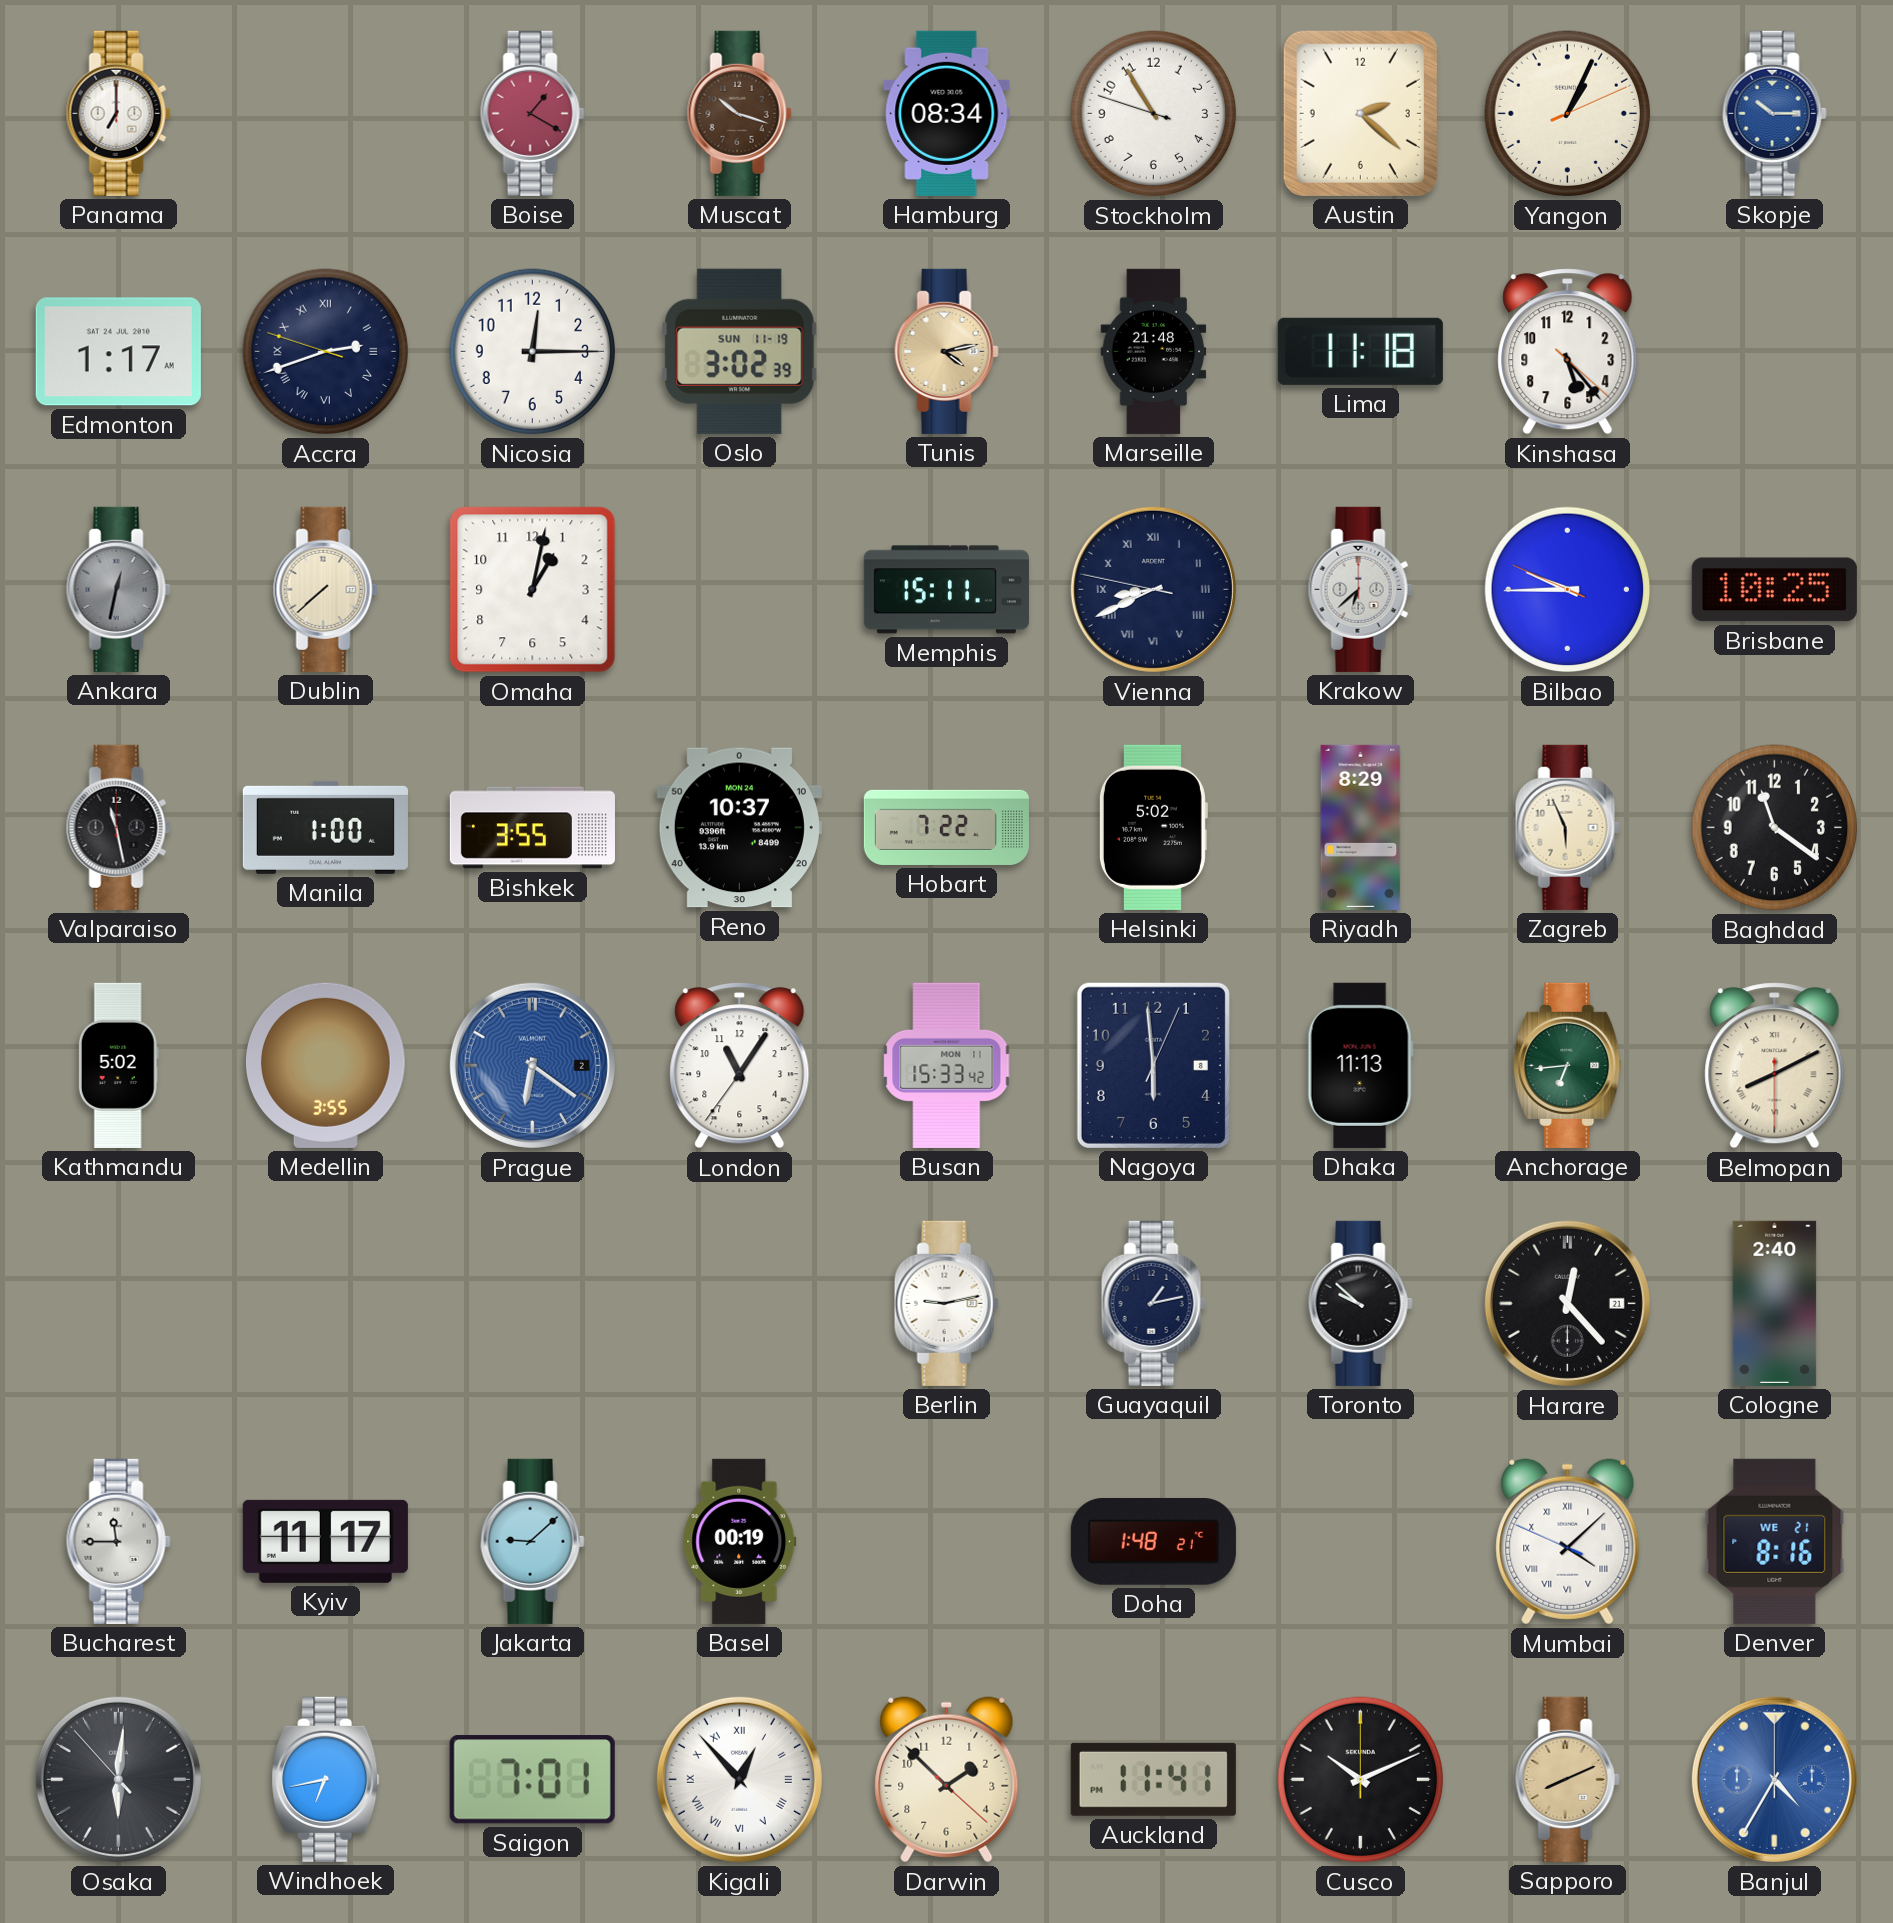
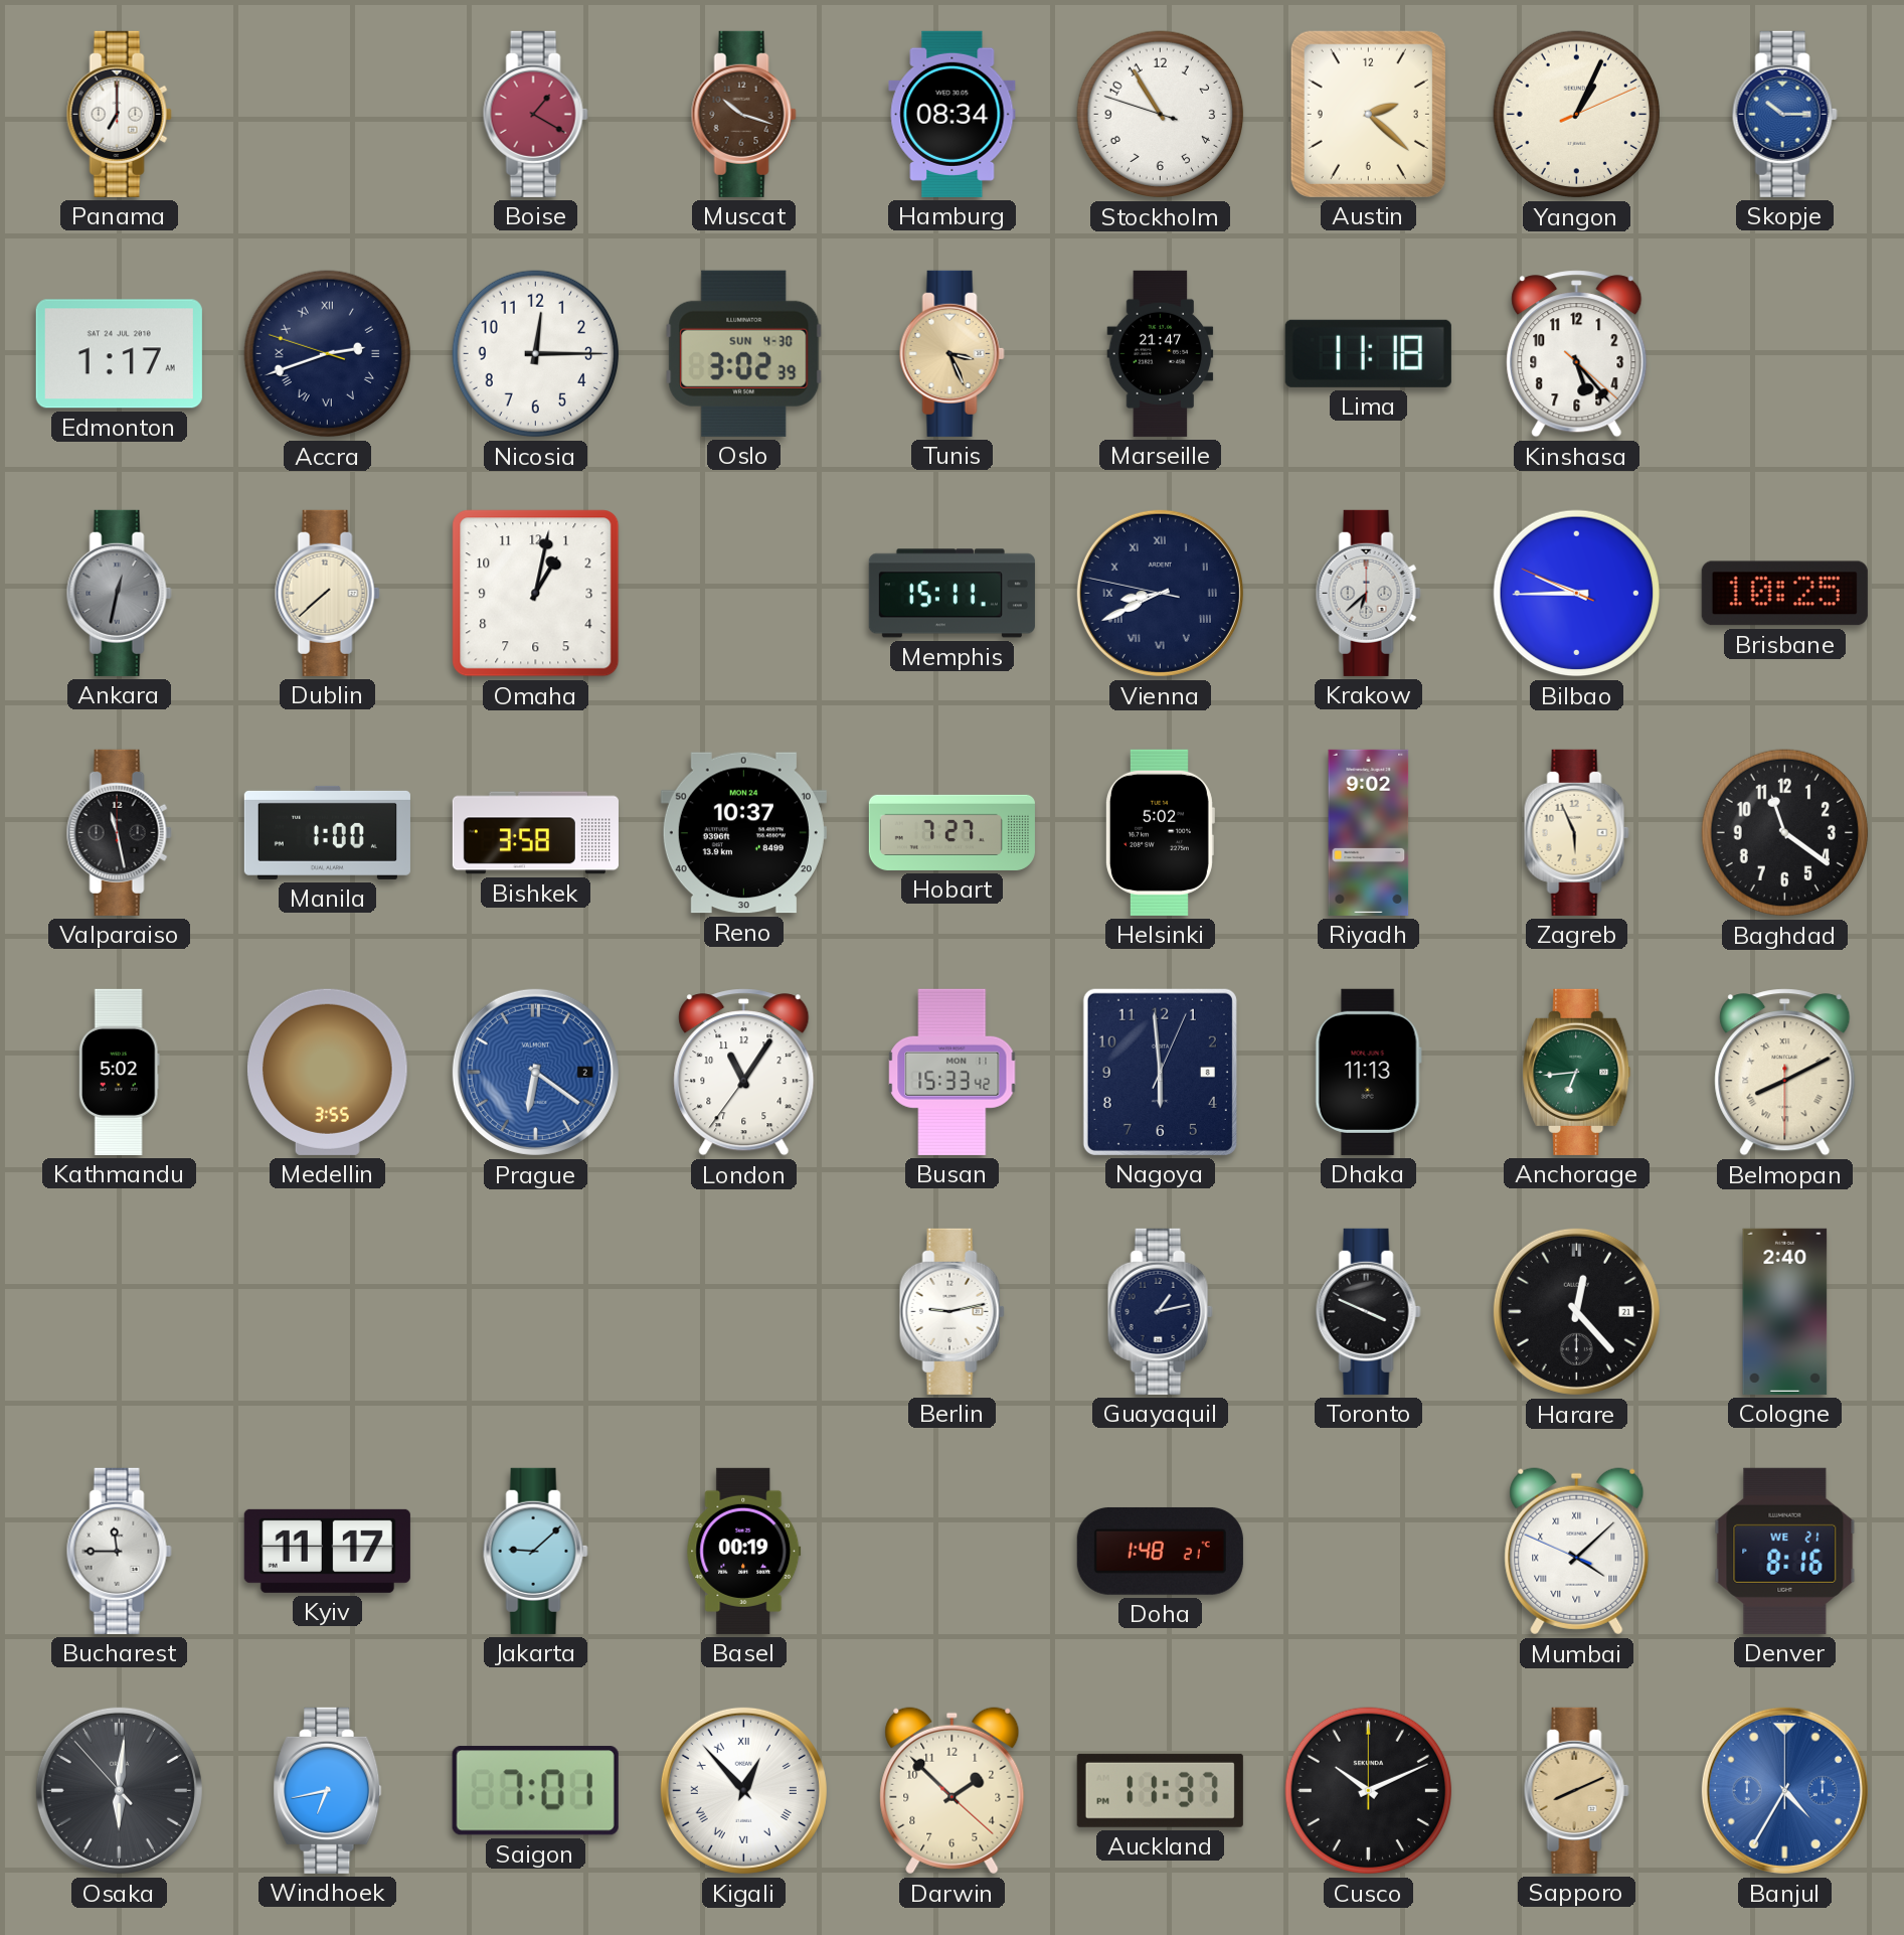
Oslo date: SUN 11-19 -> SUN 4-30
Tunis: 4:13 -> 3:26
Marseille: 21:48 -> 21:47
Bishkek: 3:55 -> 3:58
Hobart: 7:22 -> 7:27
Riyadh: 8:29 -> 9:02
Toronto: 9:52 -> 3:49
Auckland: 11:41 -> 11:37
